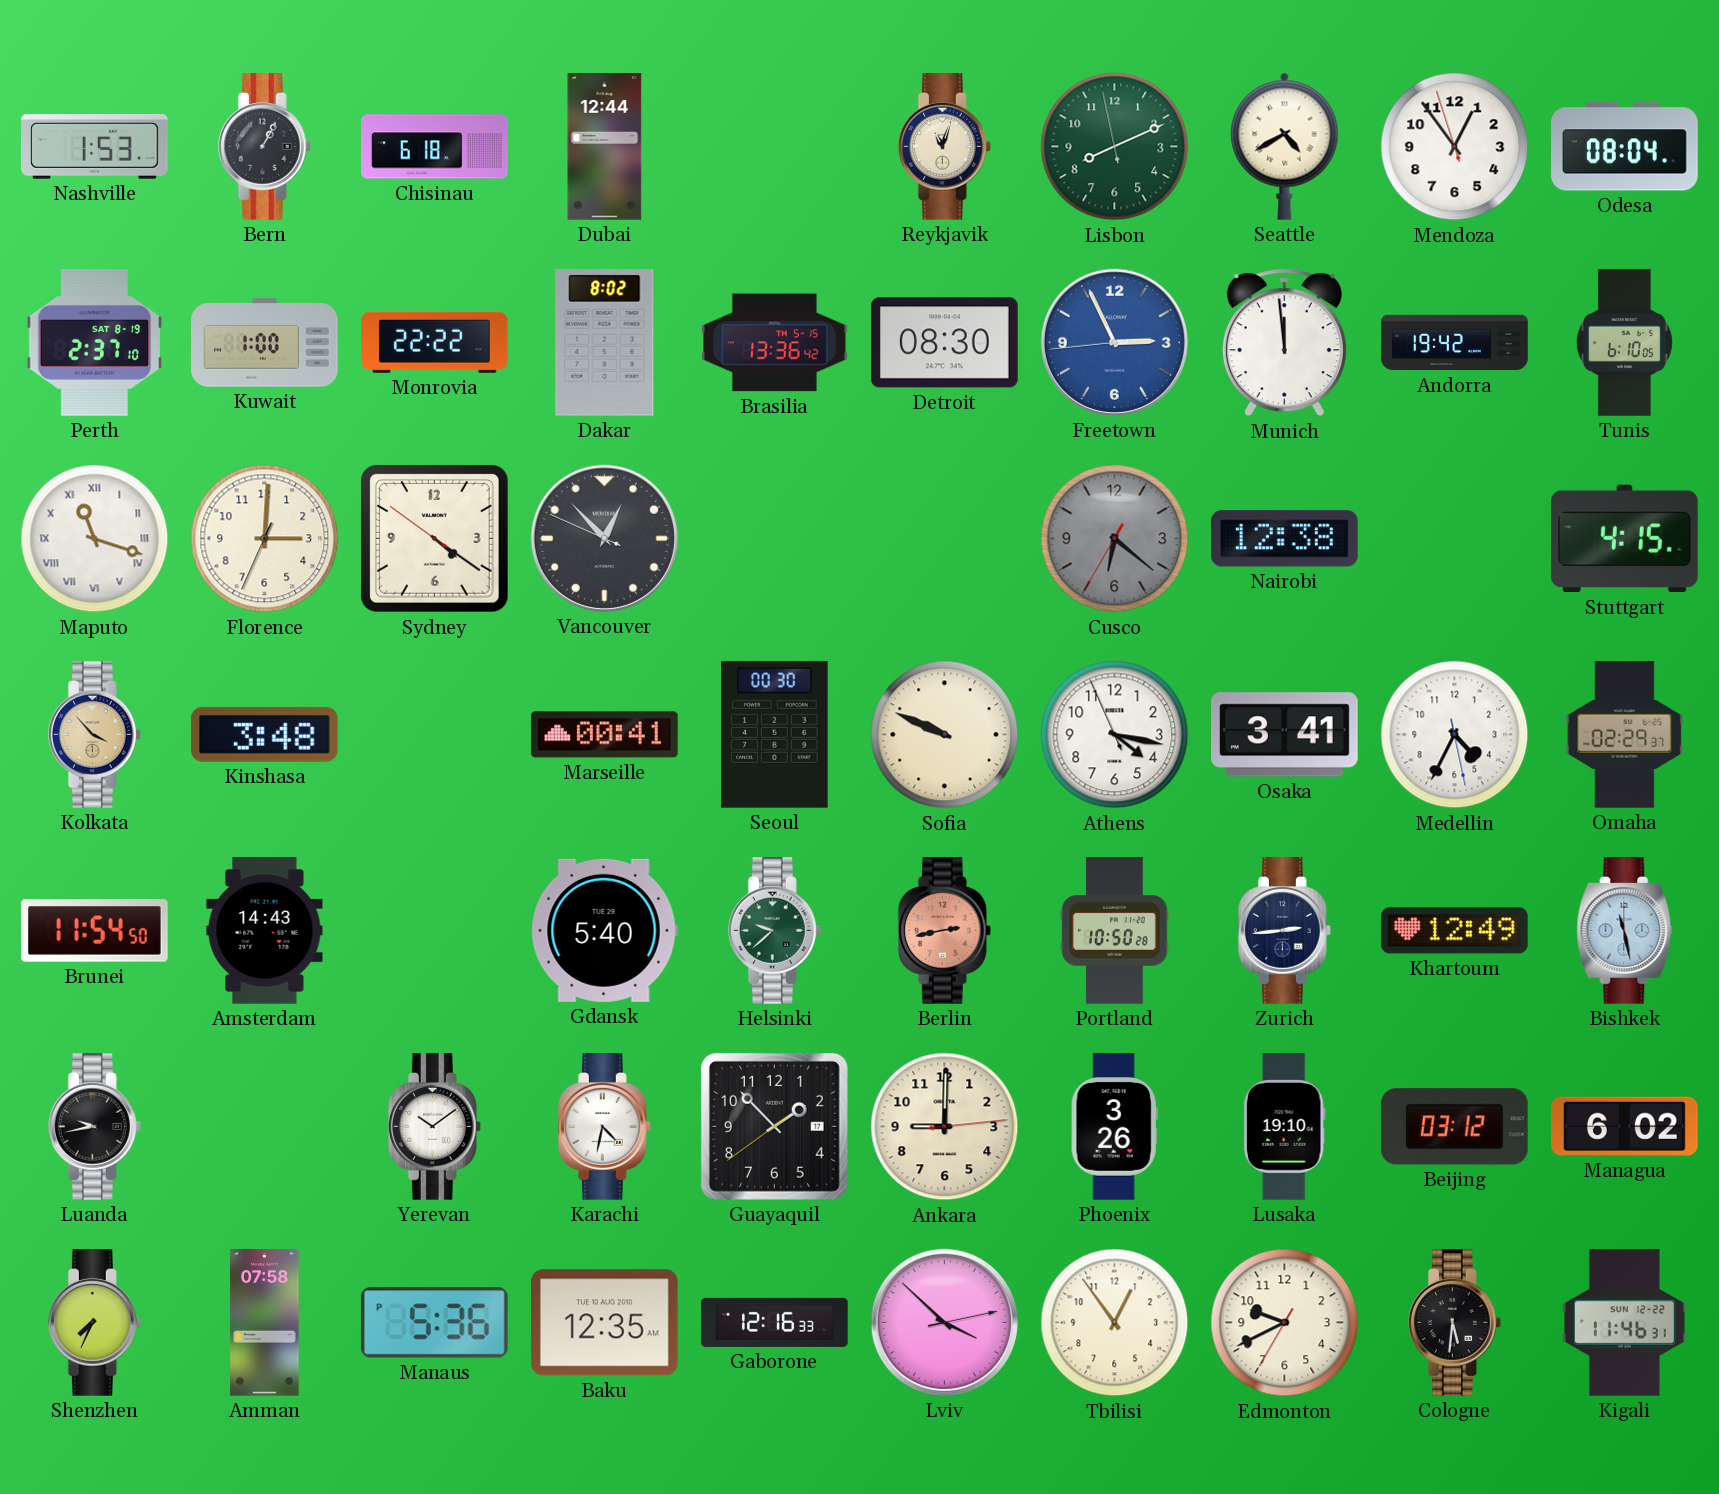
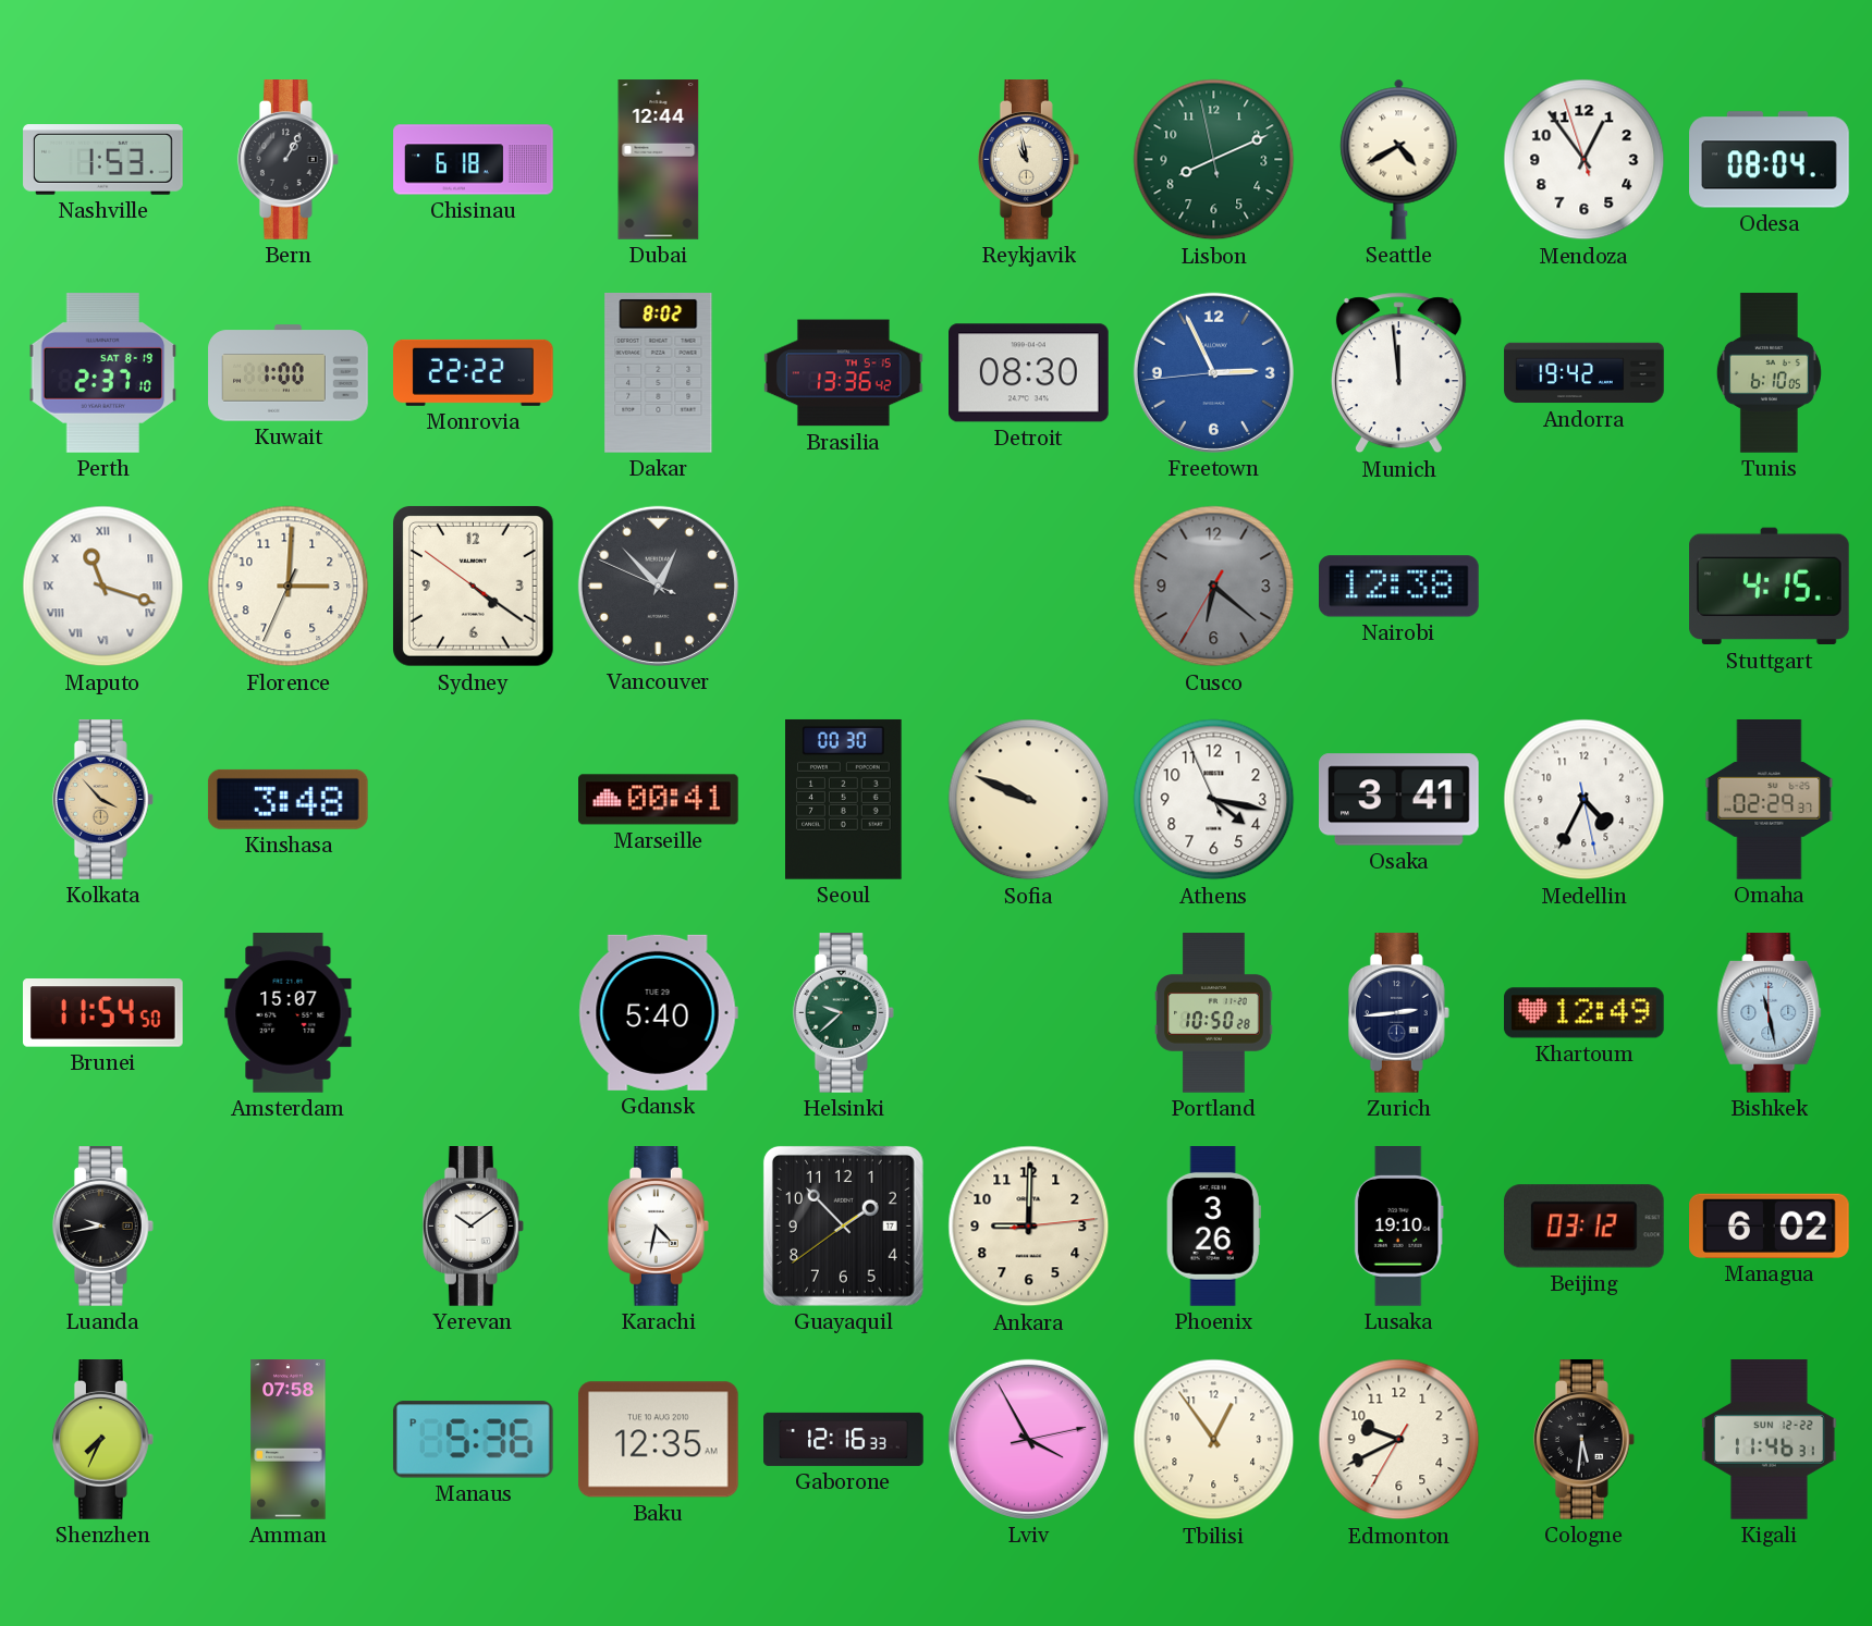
Reykjavik: 11:03 -> 10:58
Amsterdam: 14:43 -> 15:07
Berlin: 2:43 -> none
Lviv: 3:52 -> 3:55
